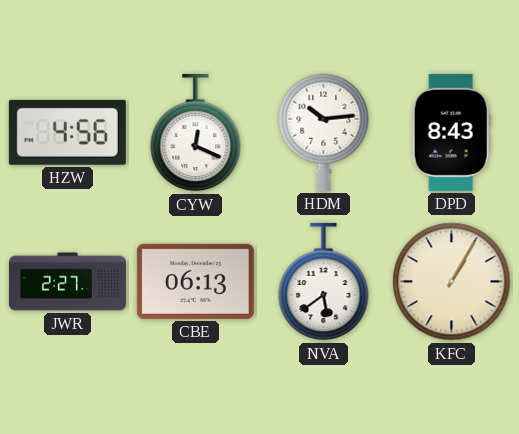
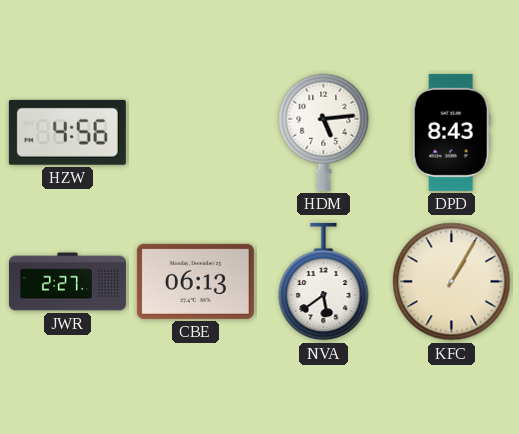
CYW: 12:19 -> none
HDM: 10:14 -> 5:14
